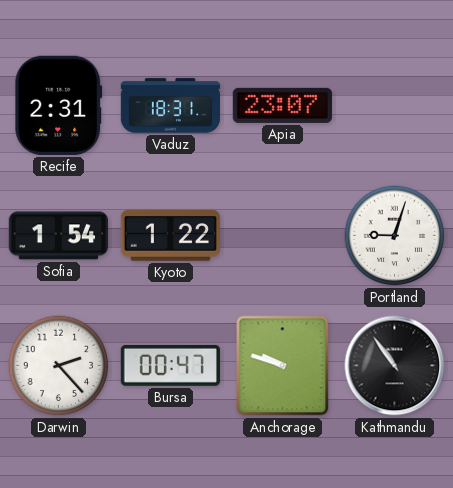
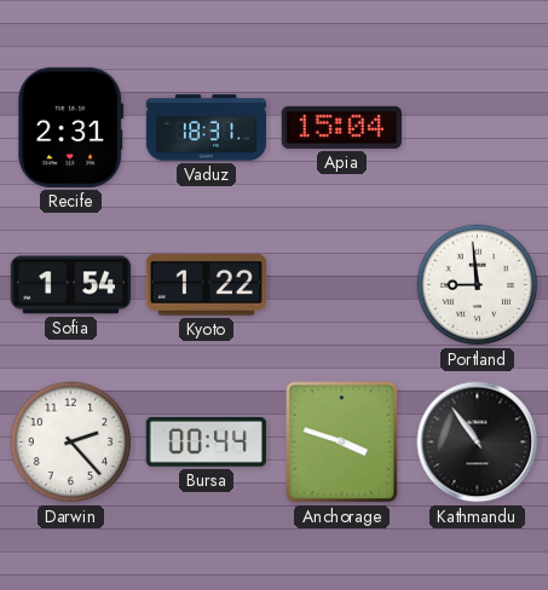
Apia: 23:07 -> 15:04
Portland: 9:03 -> 8:59
Bursa: 00:47 -> 00:44
Anchorage: 9:48 -> 3:48
